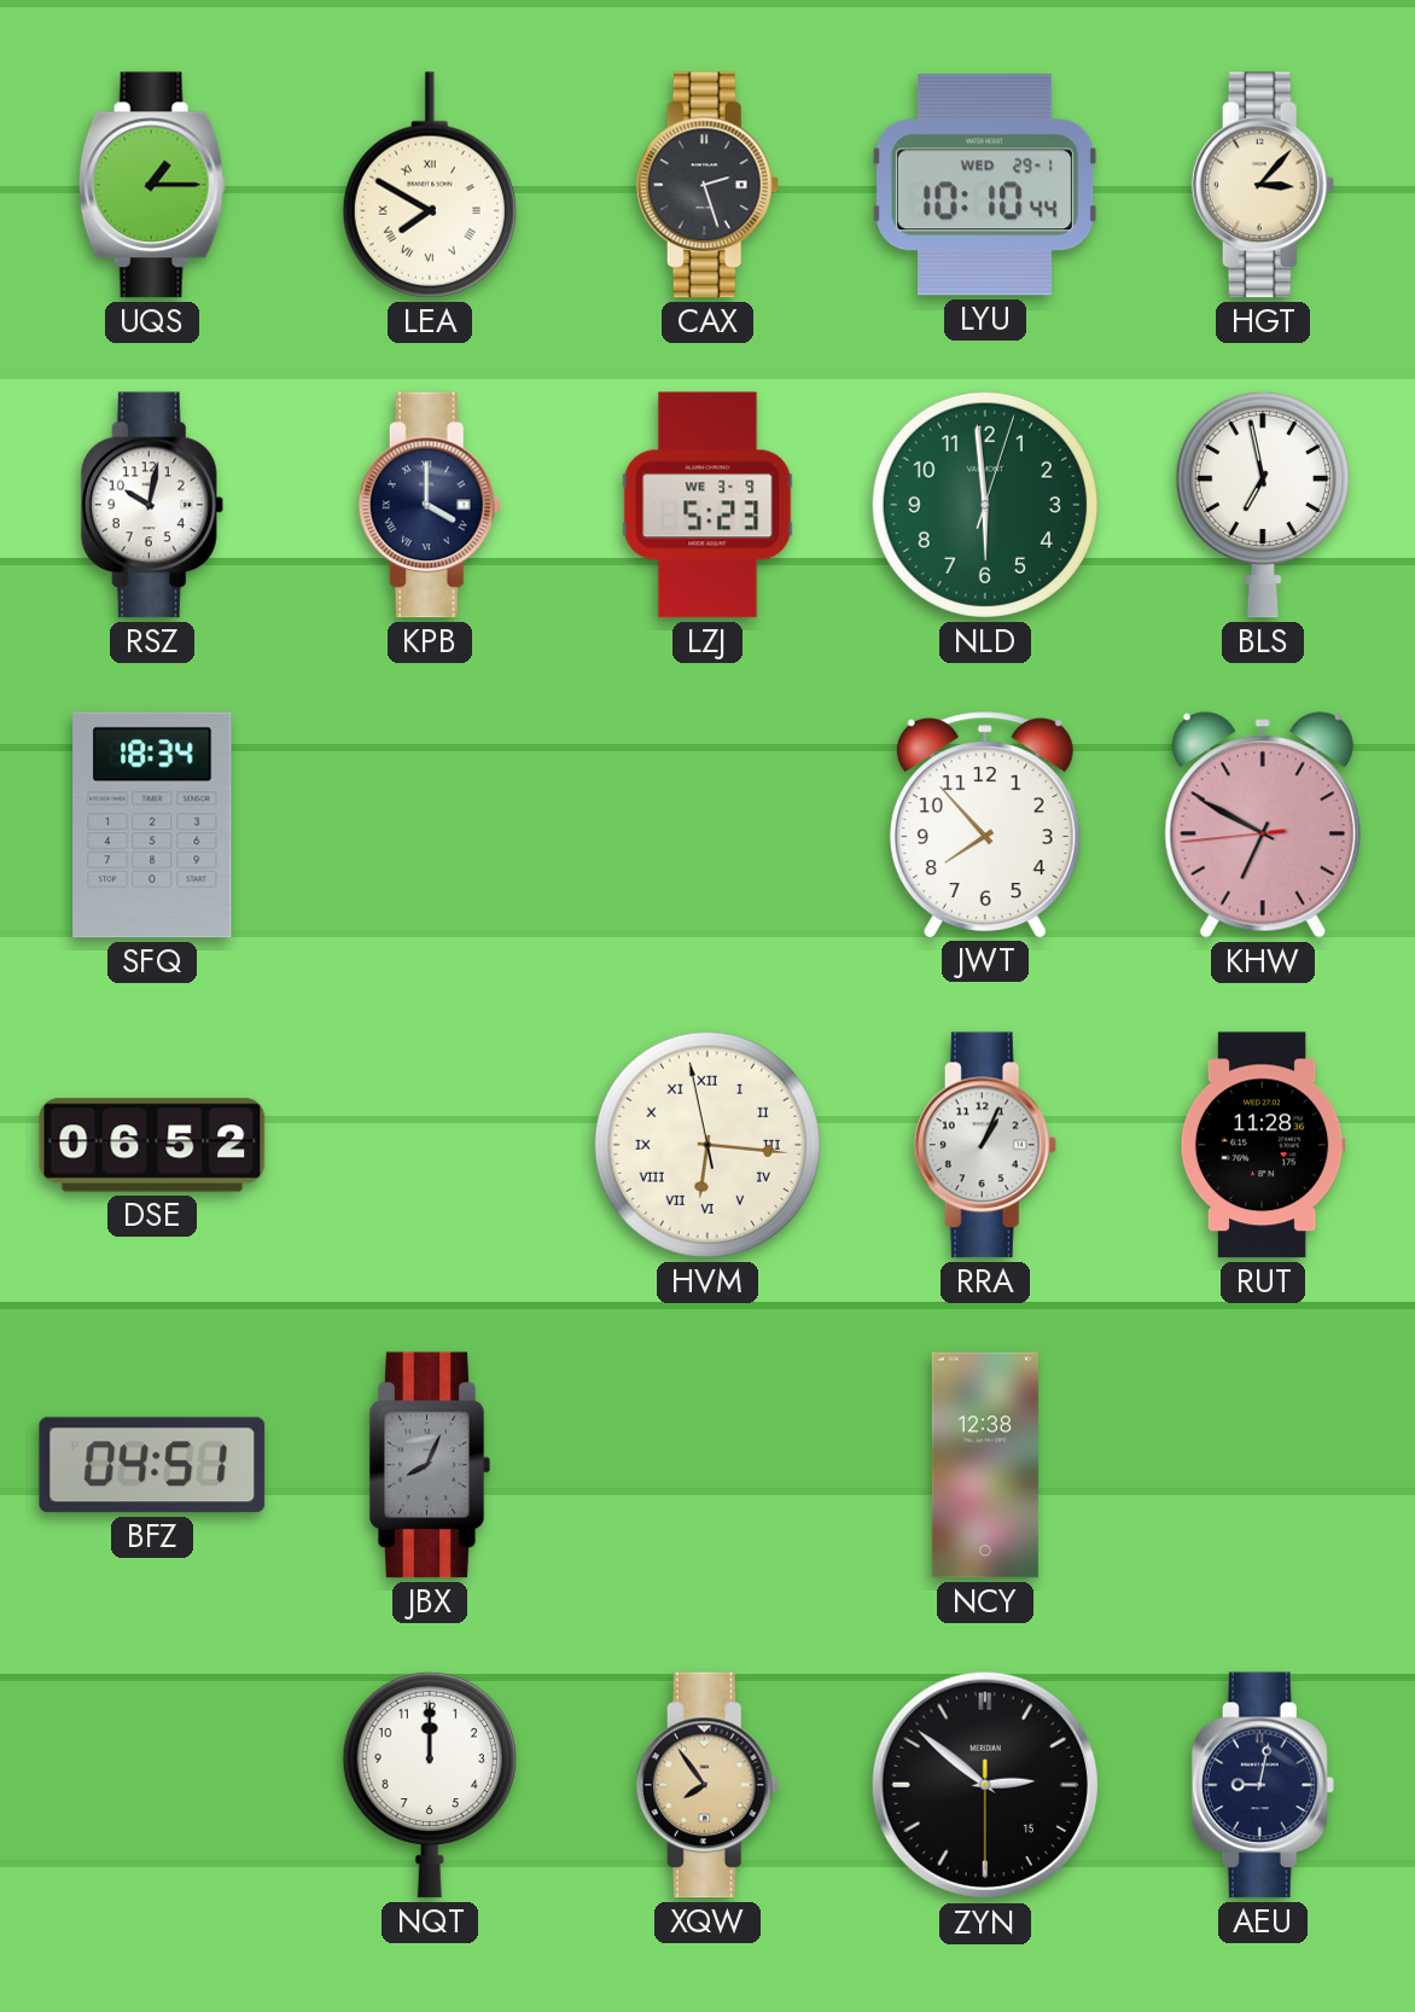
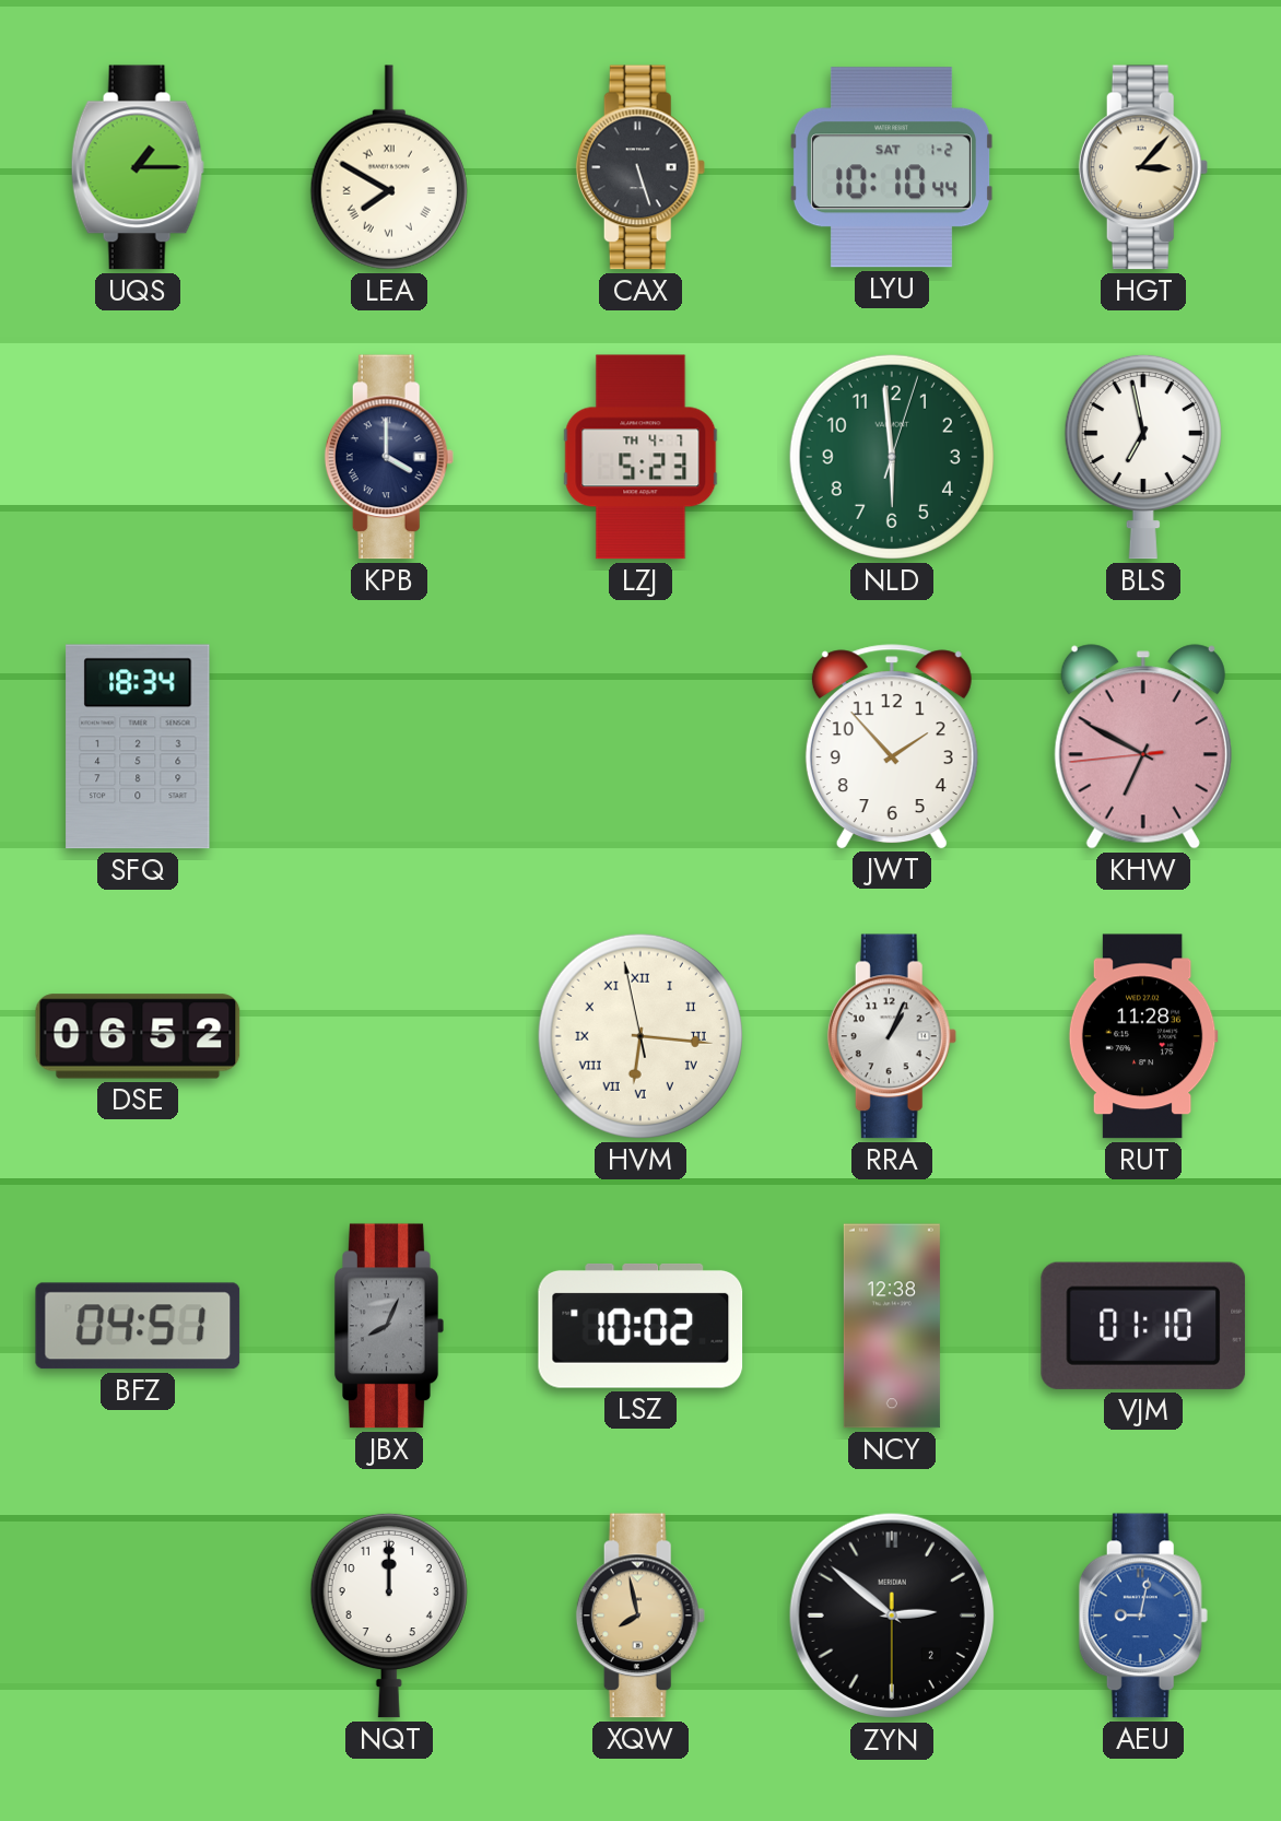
CAX: 2:27 -> 5:27
LYU date: WED 29-1 -> SAT 1-2
RSZ: 10:02 -> none
LZJ date: WE 3-9 -> TH 4-7
JWT: 7:53 -> 1:53
LSZ: none -> 10:02
VJM: none -> 01:10
XQW: 7:54 -> 7:58
ZYN date: 15 -> 2
AEU dial: navy -> blue
